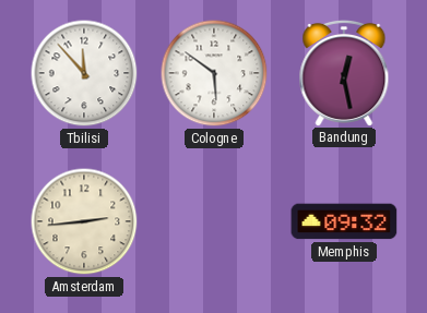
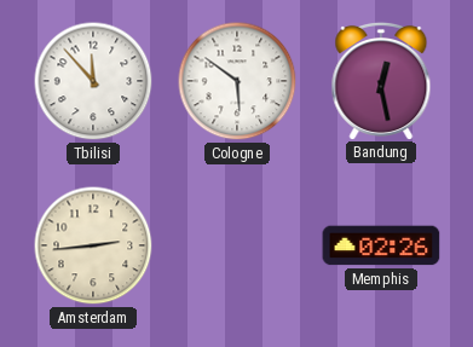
Memphis: 09:32 -> 02:26
